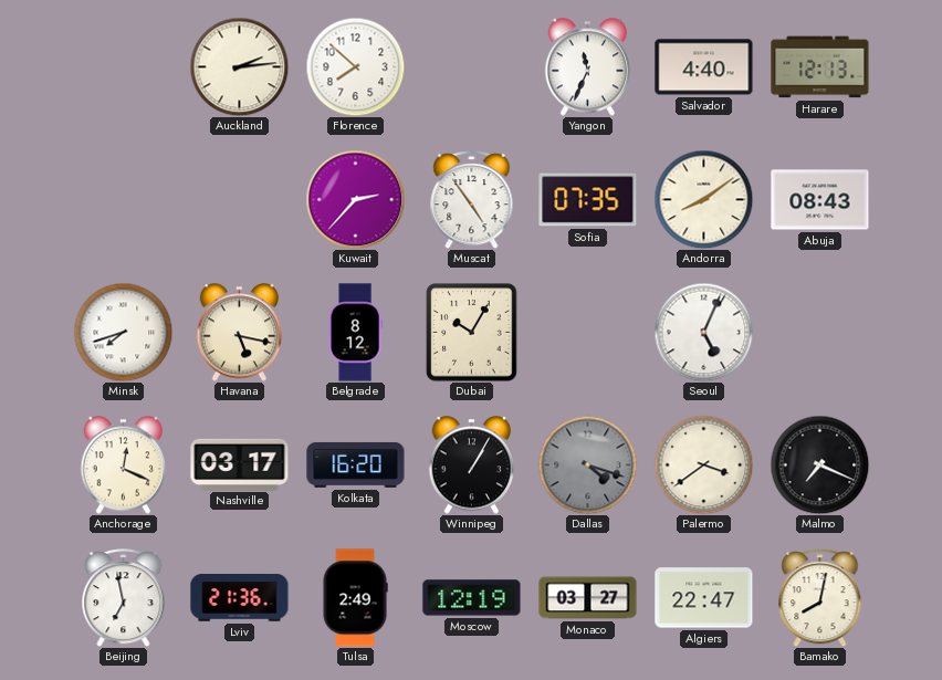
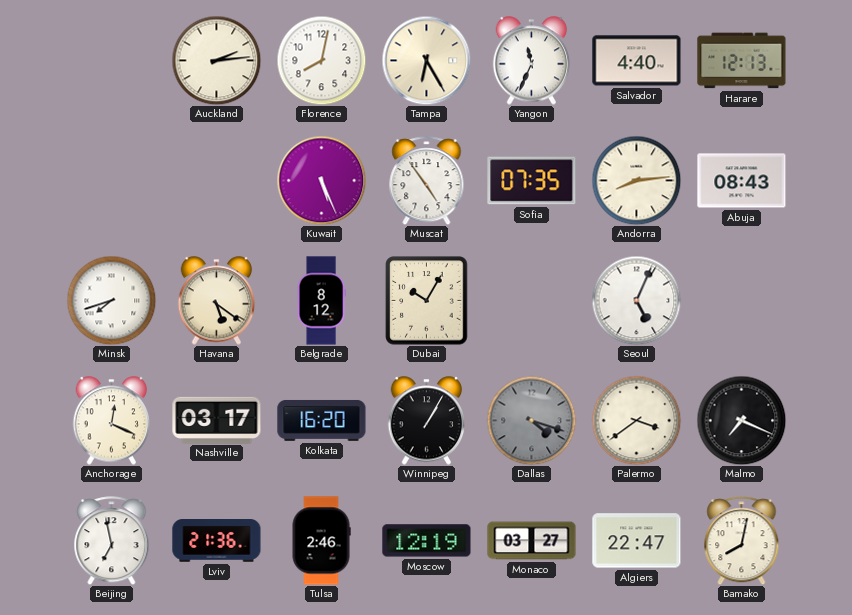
Florence: 7:52 -> 8:02
Tampa: none -> 6:25
Kuwait: 2:37 -> 5:26
Andorra: 8:09 -> 8:14
Havana: 5:17 -> 5:21
Tulsa: 2:49 -> 2:46
